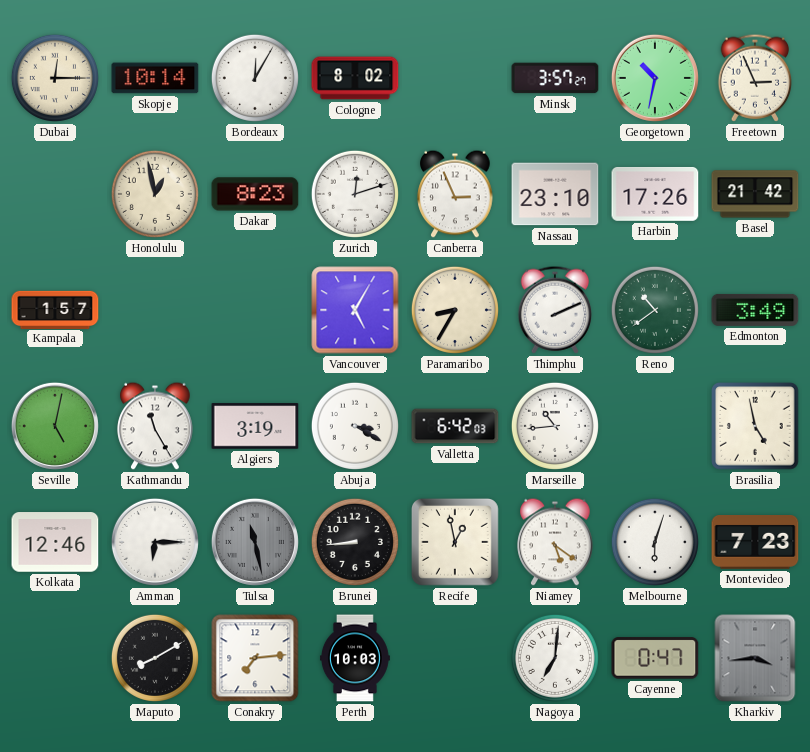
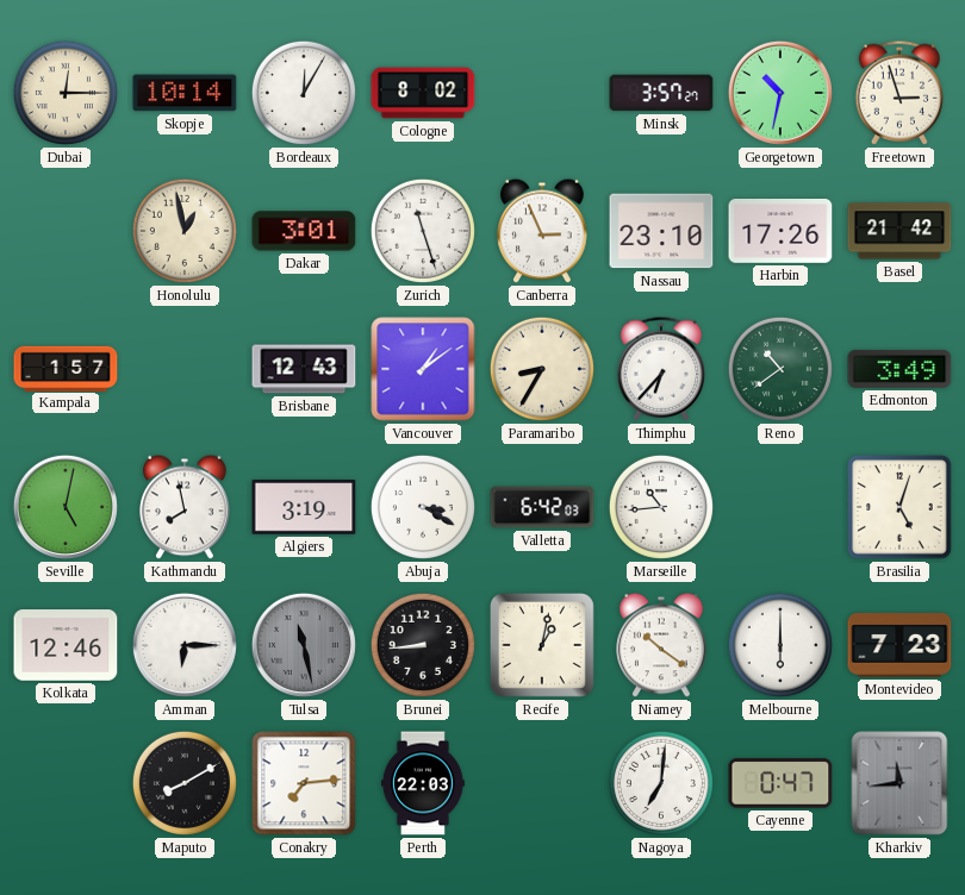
Freetown: 2:56 -> 2:57
Dakar: 8:23 -> 3:01
Zurich: 12:12 -> 11:27
Brisbane: none -> 12:43
Vancouver: 5:05 -> 1:09
Thimphu: 2:11 -> 6:37
Kathmandu: 11:25 -> 7:58
Brasilia: 4:58 -> 5:03
Recife: 12:58 -> 1:02
Niamey: 5:21 -> 10:21
Melbourne: 6:03 -> 6:00
Perth: 10:03 -> 22:03
Kharkiv: 3:44 -> 11:44
